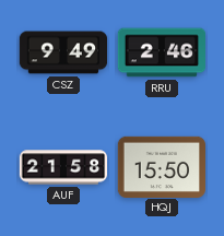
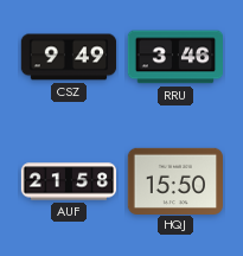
RRU: 2:46 -> 3:46
